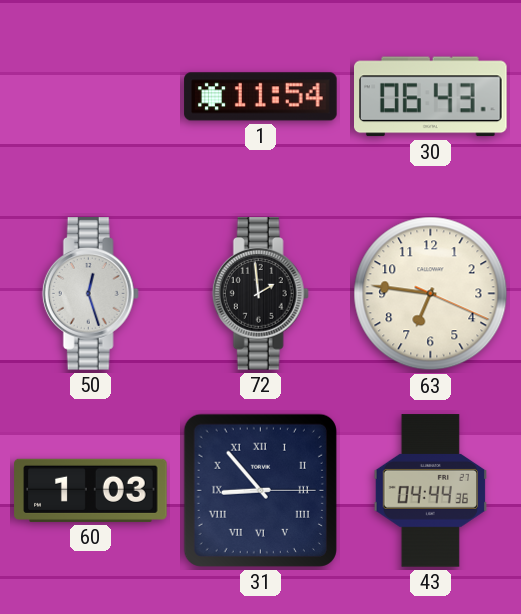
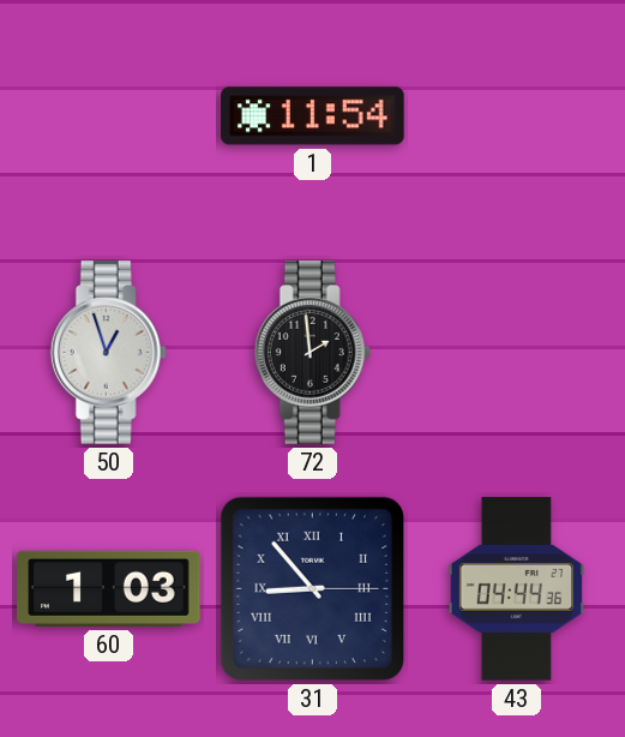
30: 06:43 -> none
50: 12:27 -> 12:57
63: 6:46 -> none
